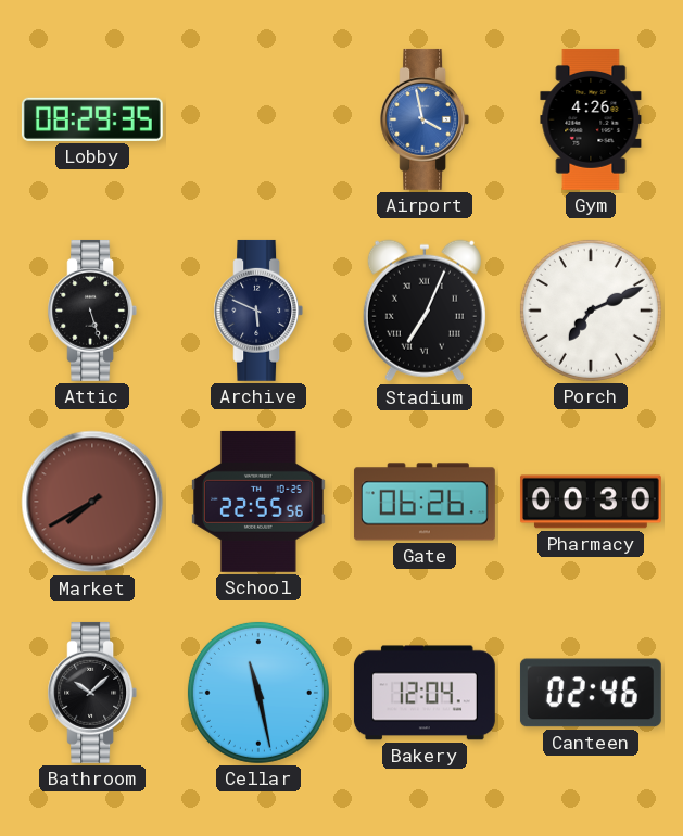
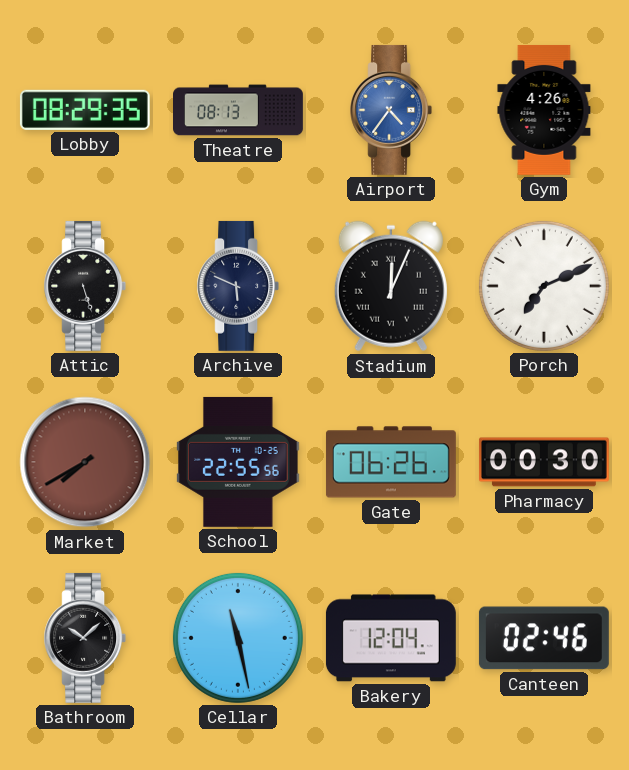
Theatre: none -> 08:13
Airport: 3:58 -> 4:36
Stadium: 7:04 -> 12:04
